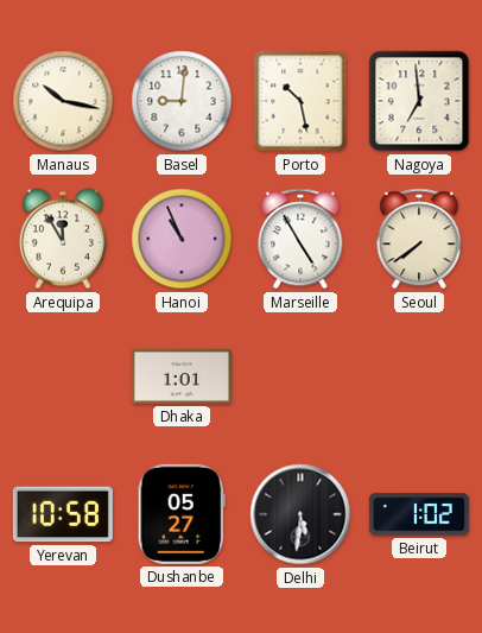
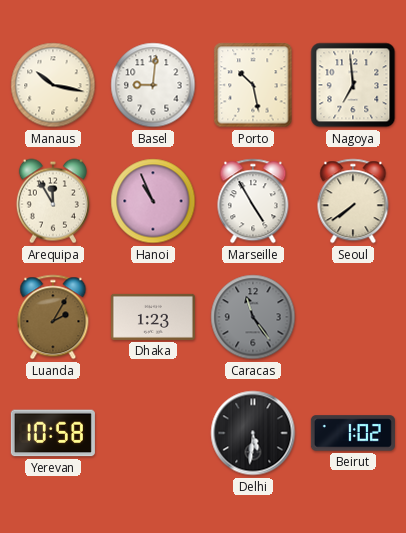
Luanda: none -> 2:05
Dhaka: 1:01 -> 1:23
Caracas: none -> 11:24
Dushanbe: 05:27 -> none
